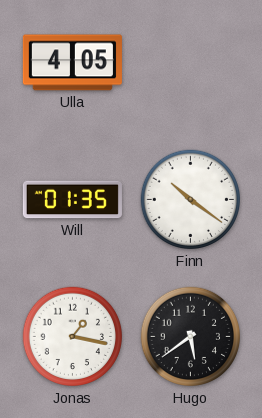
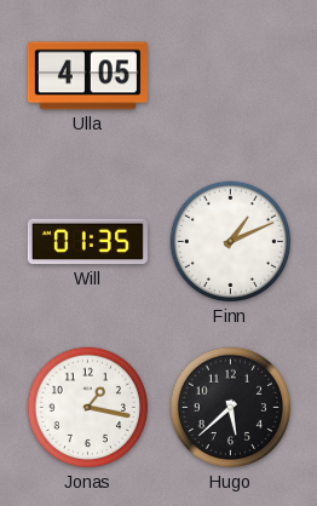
Finn: 10:21 -> 1:11
Hugo: 5:39 -> 5:38
